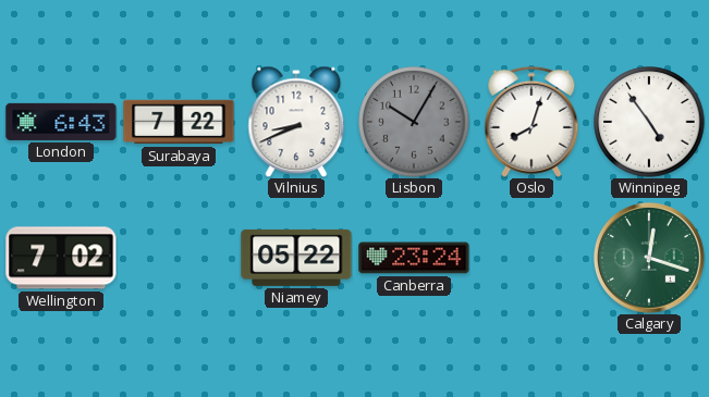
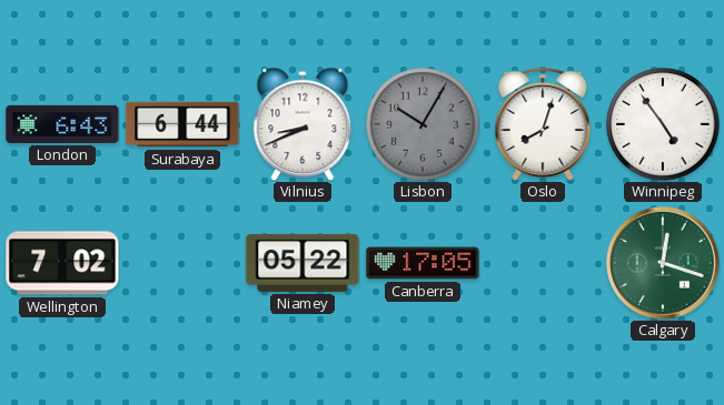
Surabaya: 7:22 -> 6:44
Canberra: 23:24 -> 17:05
